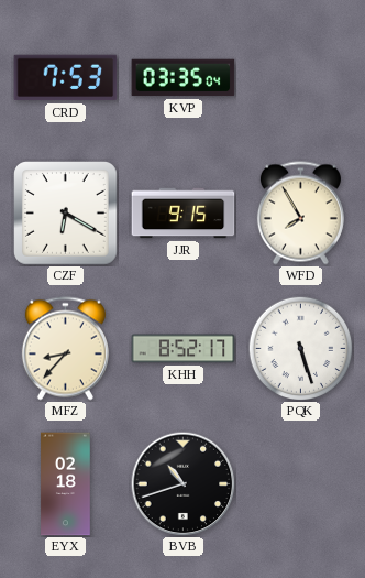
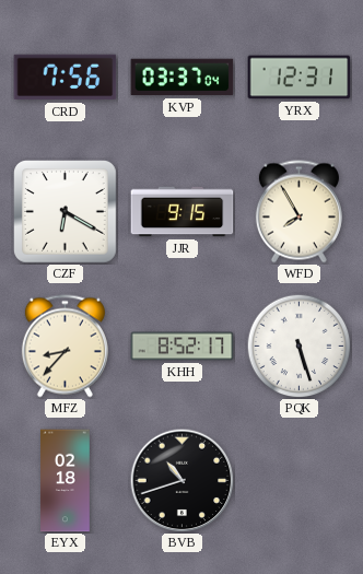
CRD: 7:53 -> 7:56
KVP: 03:35 -> 03:37
YRX: none -> 12:31
